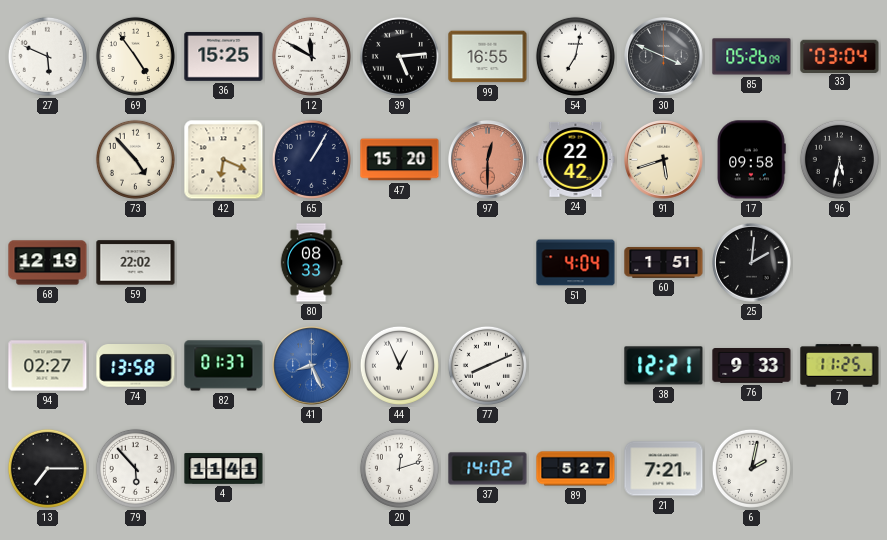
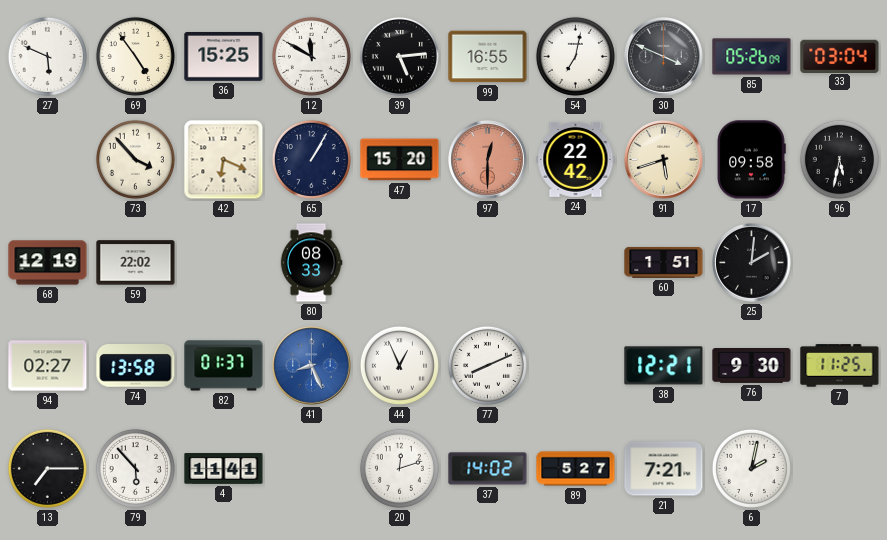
73: 4:53 -> 3:53
51: 4:04 -> none
76: 9:33 -> 9:30
